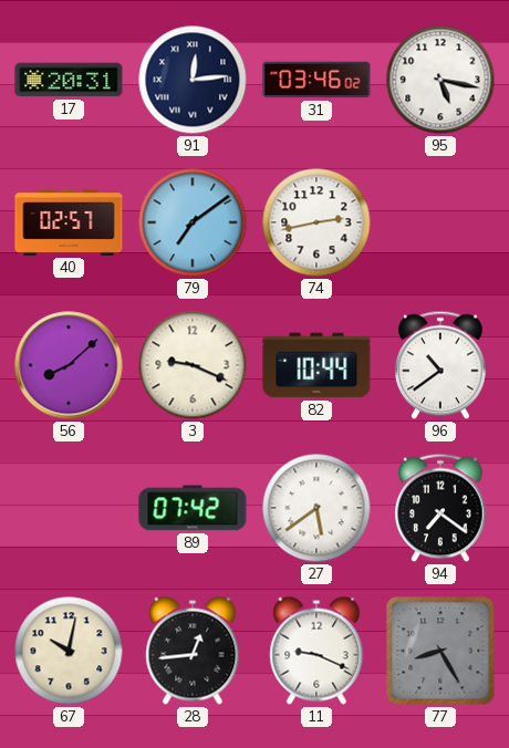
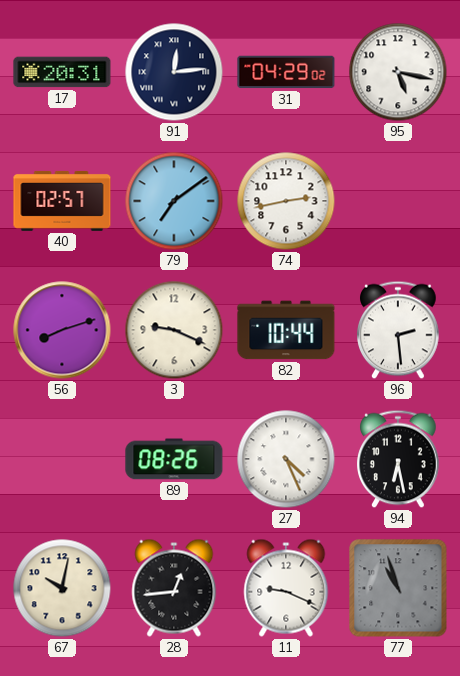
31: 03:46 -> 04:29
56: 8:08 -> 8:12
96: 10:39 -> 2:29
89: 07:42 -> 08:26
27: 5:39 -> 4:26
94: 7:21 -> 6:28
77: 8:25 -> 10:57
